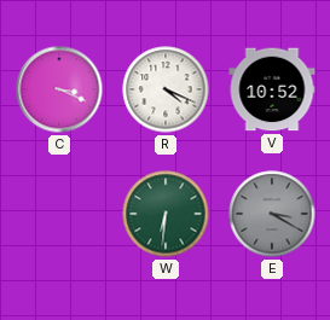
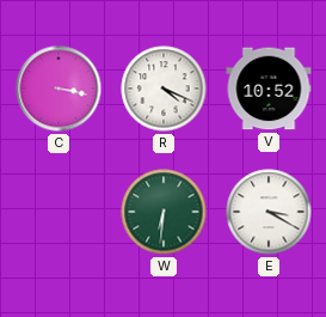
C: 3:19 -> 3:17
E dial: grey -> white
